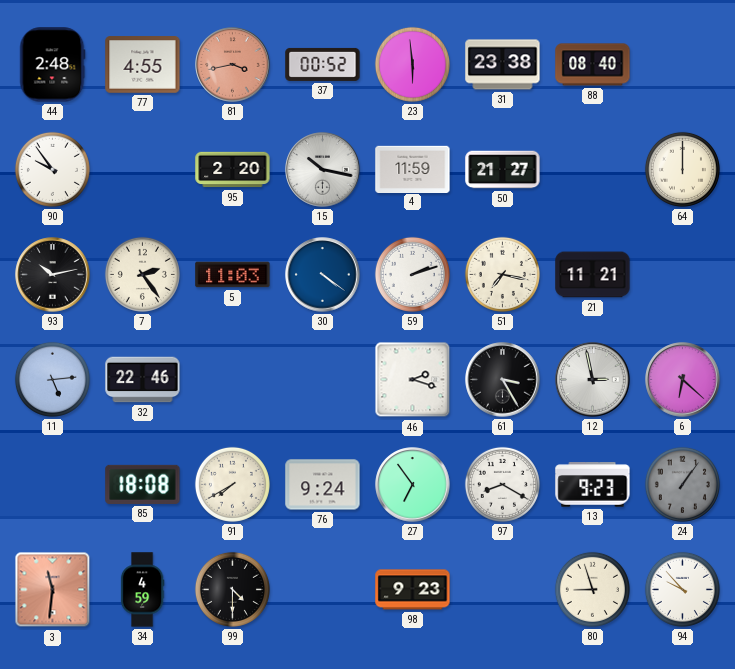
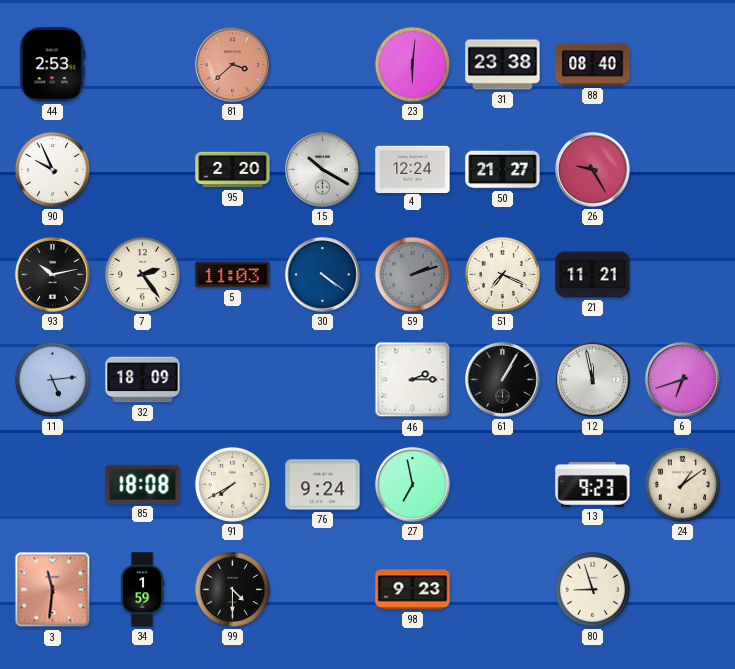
44: 2:48 -> 2:53
77: 4:55 -> none
81: 3:43 -> 3:38
37: 00:52 -> none
23: 5:59 -> 6:01
90: 9:54 -> 9:56
15: 10:17 -> 10:20
4: 11:59 -> 12:24
26: none -> 9:25
64: 12:00 -> none
59 dial: white -> grey
51: 7:17 -> 7:19
32: 22:46 -> 18:09
46: 2:18 -> 2:15
61: 3:25 -> 1:05
12: 2:58 -> 11:58
6: 6:22 -> 6:42
27: 6:54 -> 6:58
97: 8:20 -> none
24: 1:06 -> 1:09
24 dial: grey -> cream
34: 4:59 -> 1:59
94: 9:53 -> none
